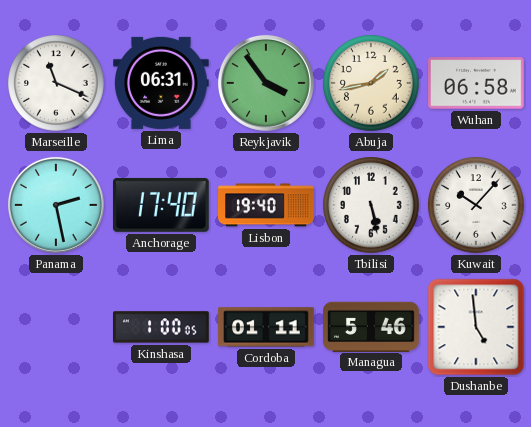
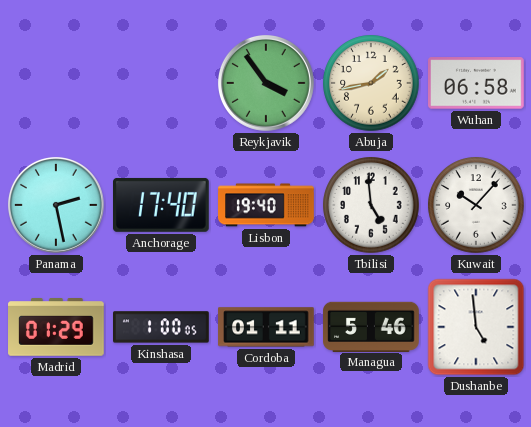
Marseille: 11:19 -> none
Lima: 06:31 -> none
Tbilisi: 5:28 -> 4:59
Madrid: none -> 01:29
